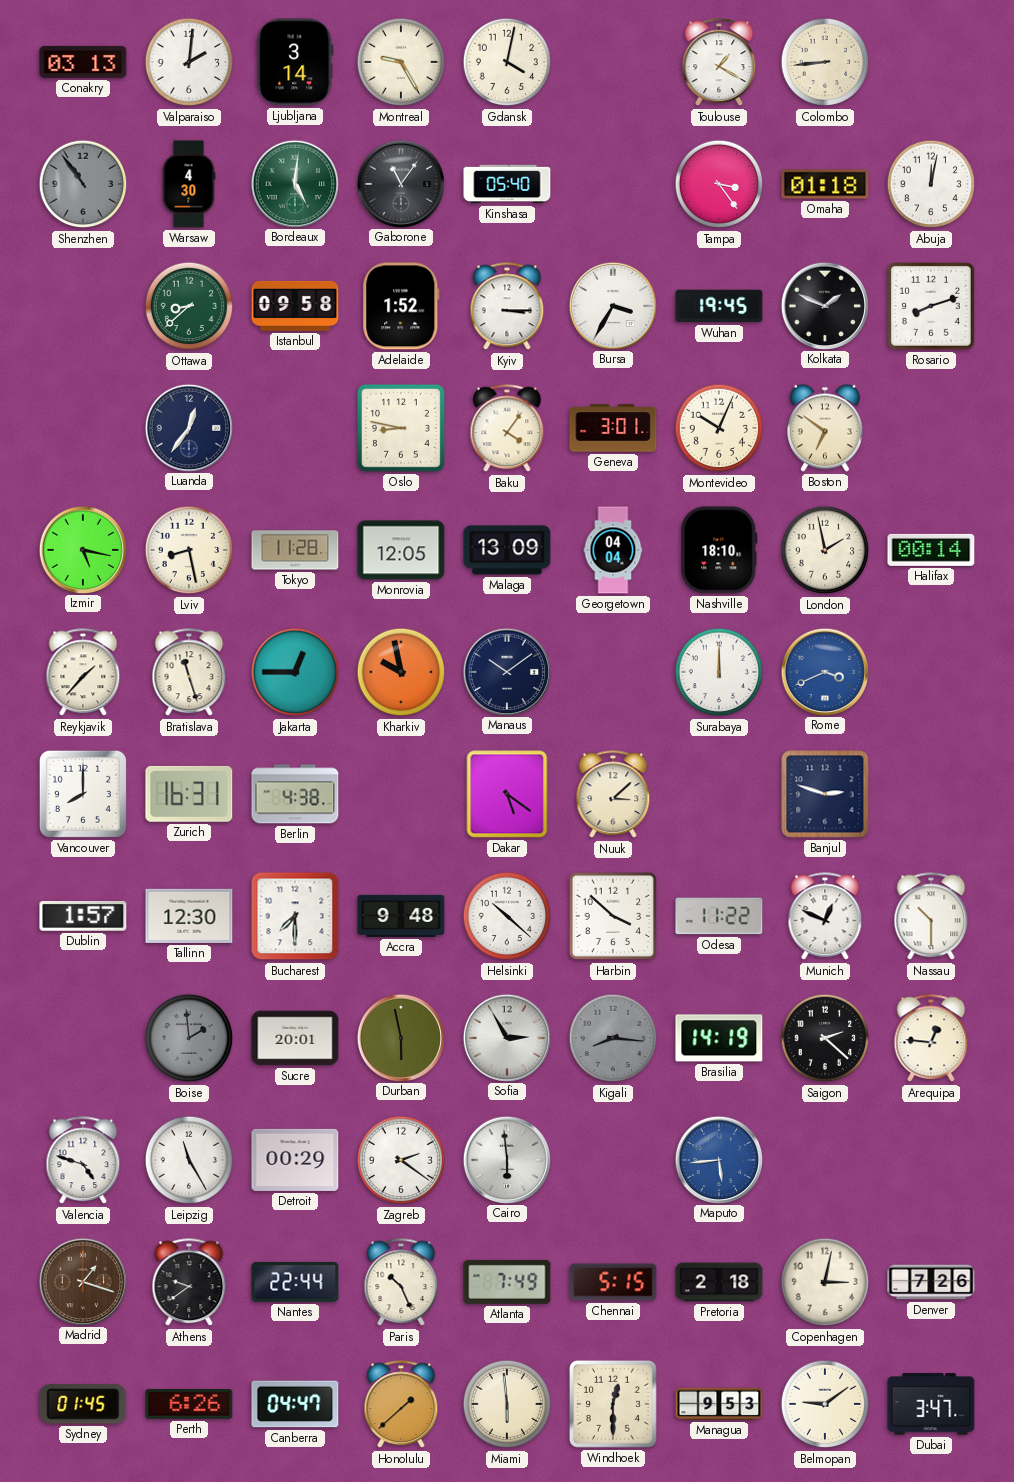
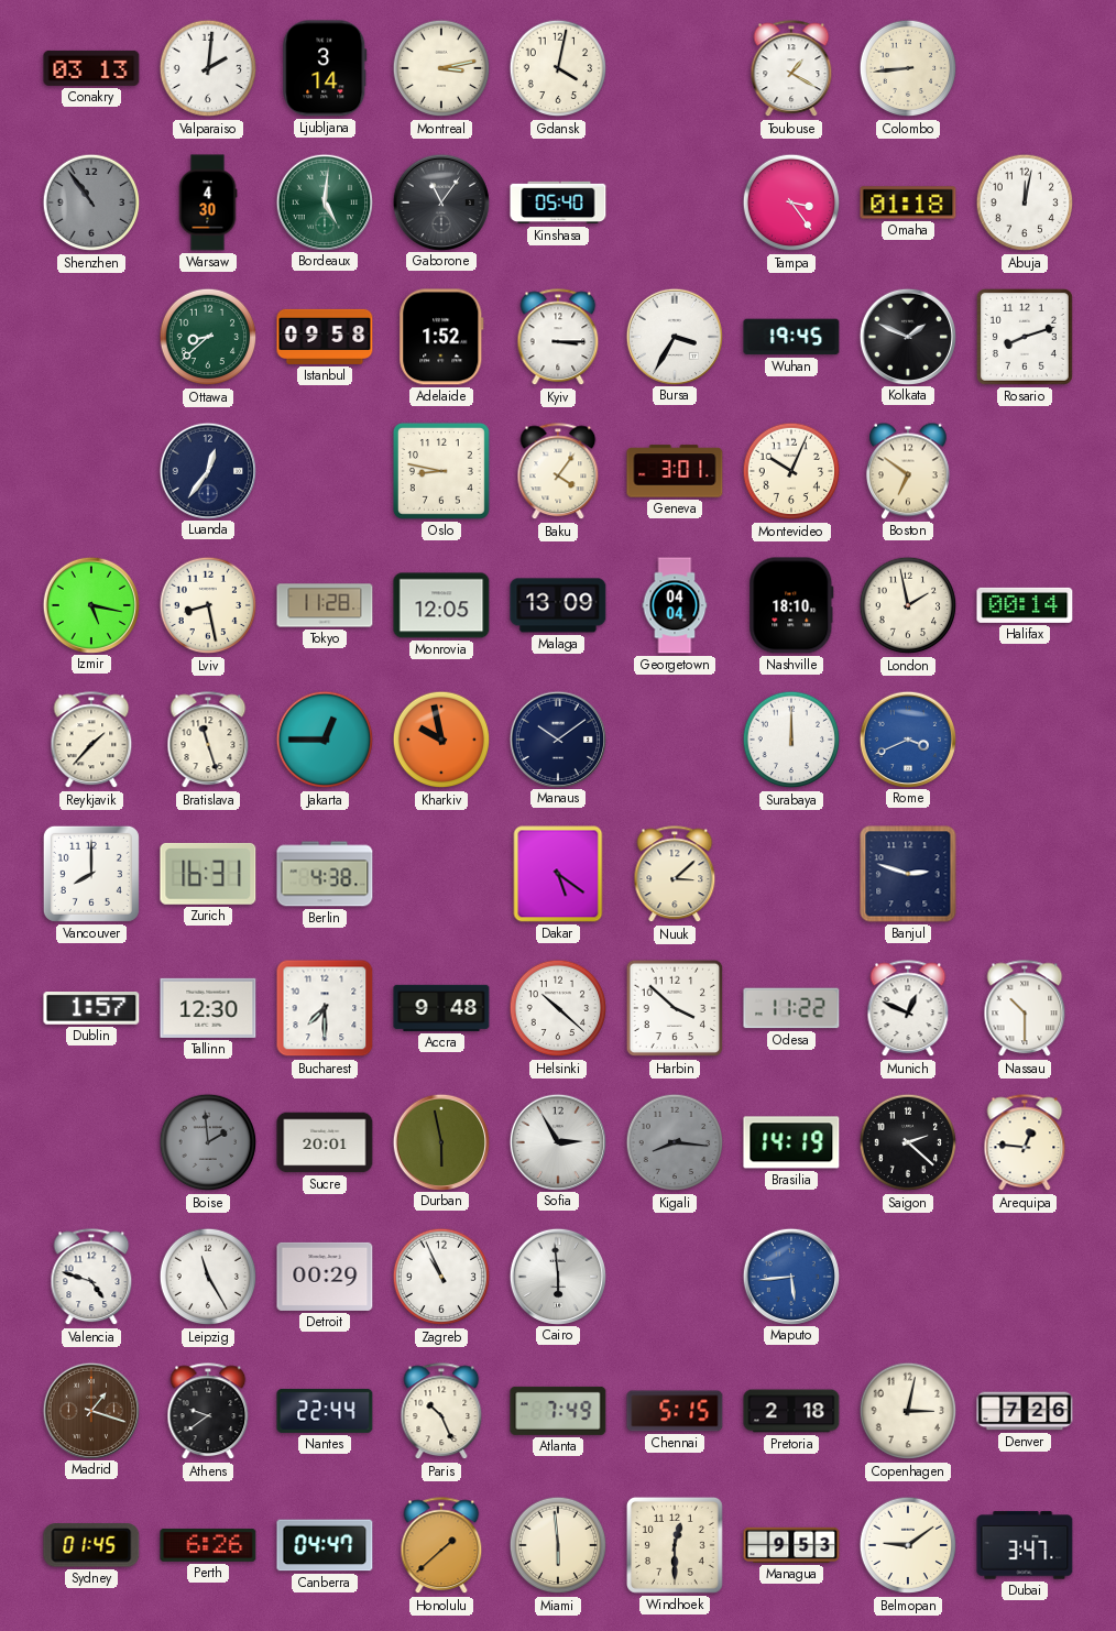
Montreal: 9:25 -> 3:13
Zagreb: 2:21 -> 10:56
